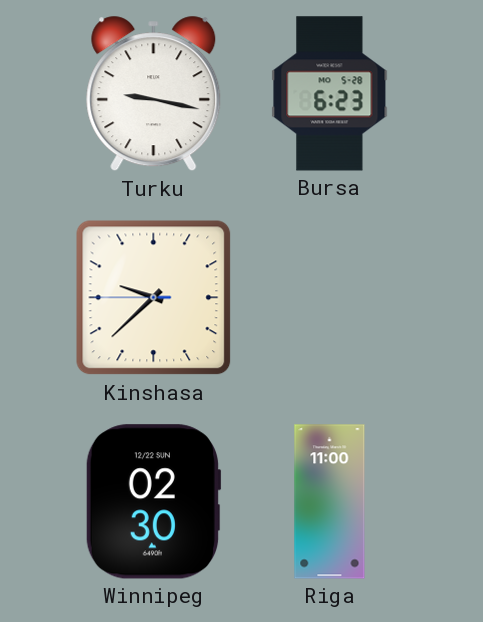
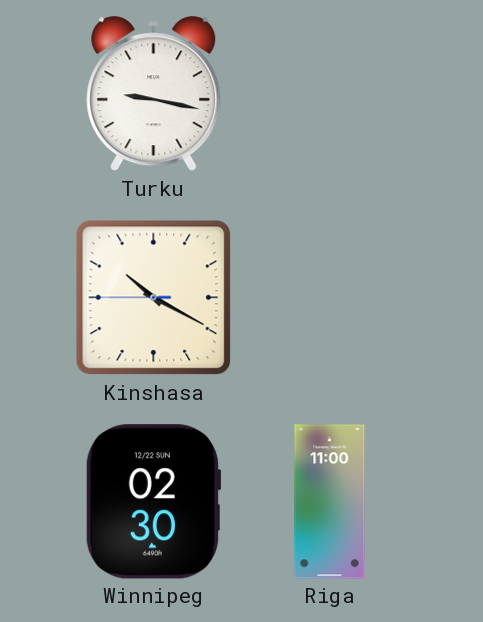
Bursa: 6:23 -> none
Kinshasa: 9:37 -> 10:19
